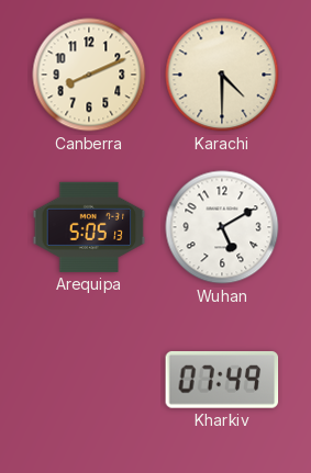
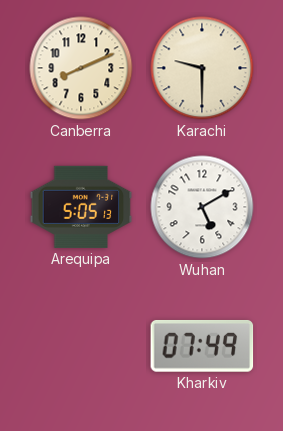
Karachi: 4:30 -> 9:30
